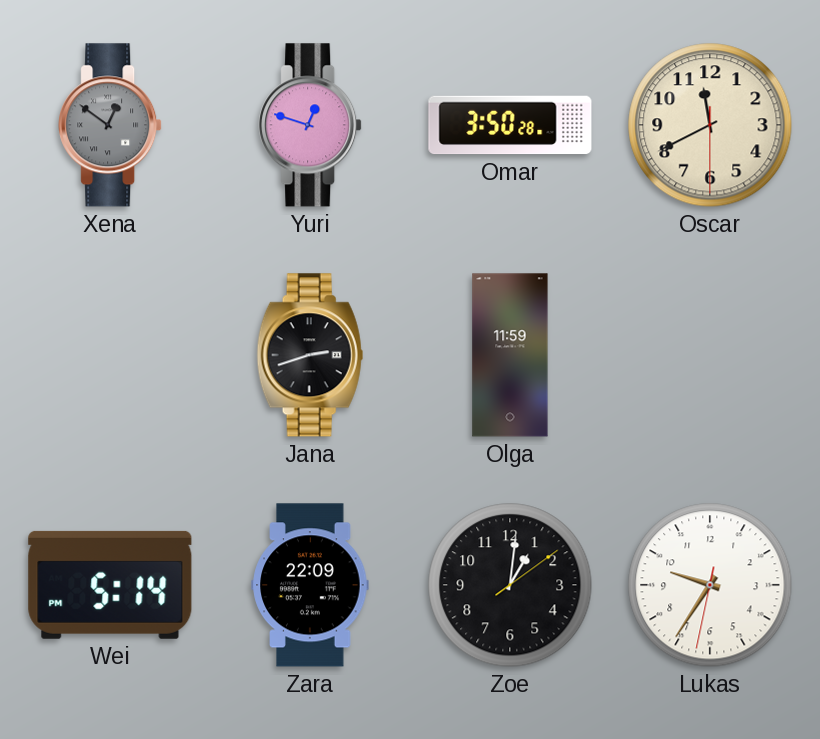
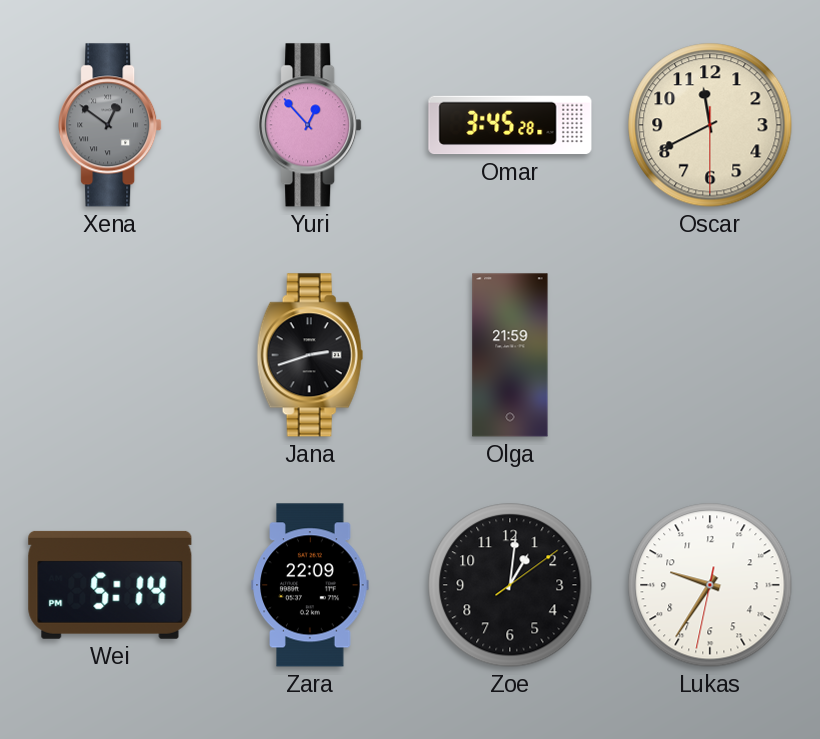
Yuri: 12:48 -> 12:53
Omar: 3:50 -> 3:45
Olga: 11:59 -> 21:59
